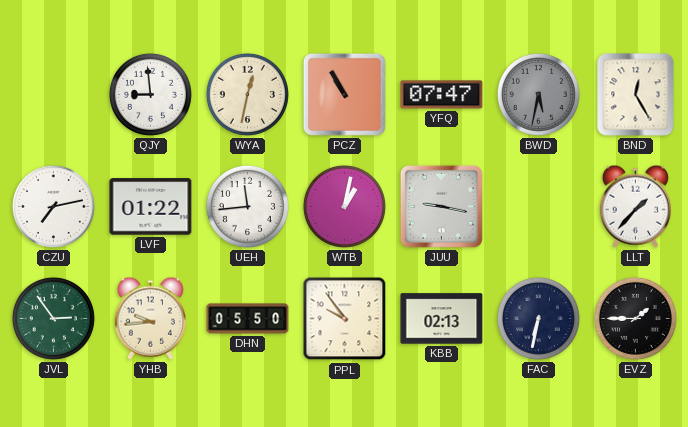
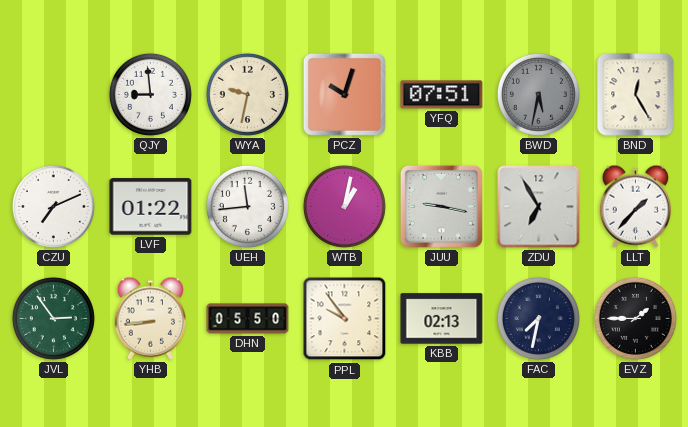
WYA: 12:32 -> 9:32
PCZ: 10:55 -> 10:03
YFQ: 07:47 -> 07:51
CZU: 7:13 -> 7:11
ZDU: none -> 6:55
YHB: 9:44 -> 8:44
FAC: 6:32 -> 7:32
